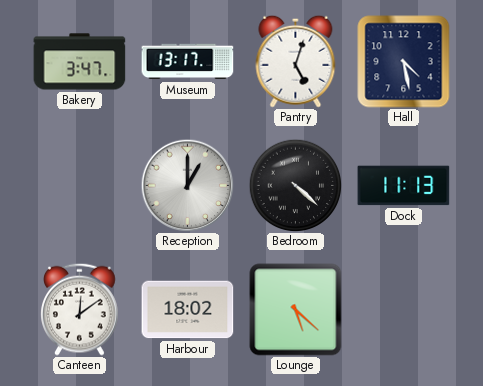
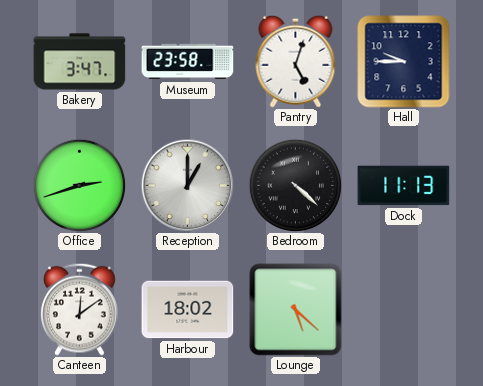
Museum: 13:17 -> 23:58
Hall: 4:28 -> 9:45
Office: none -> 2:42
